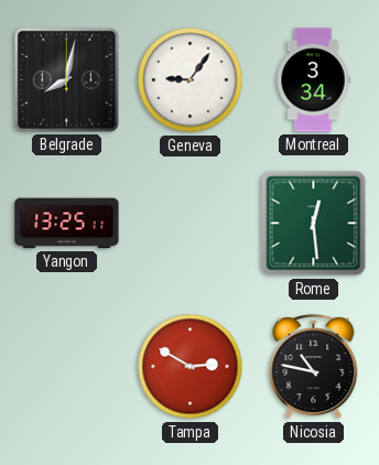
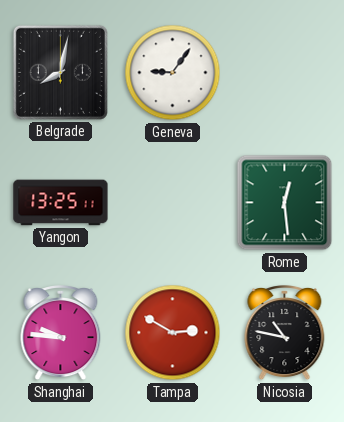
Montreal: 3:34 -> none
Shanghai: none -> 9:46
